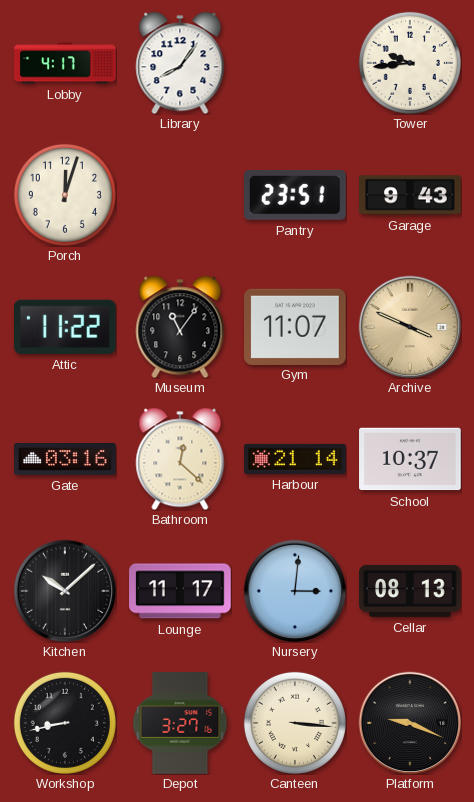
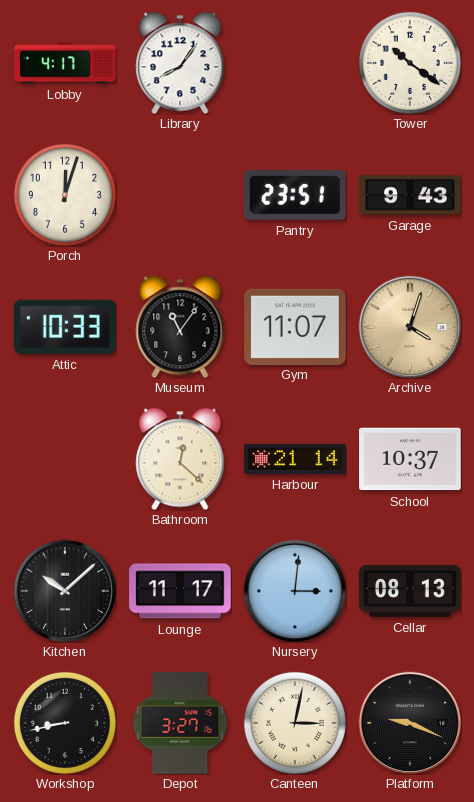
Tower: 9:44 -> 10:21
Attic: 11:22 -> 10:33
Archive: 3:49 -> 4:03
Gate: 03:16 -> none
Canteen: 3:16 -> 3:02
